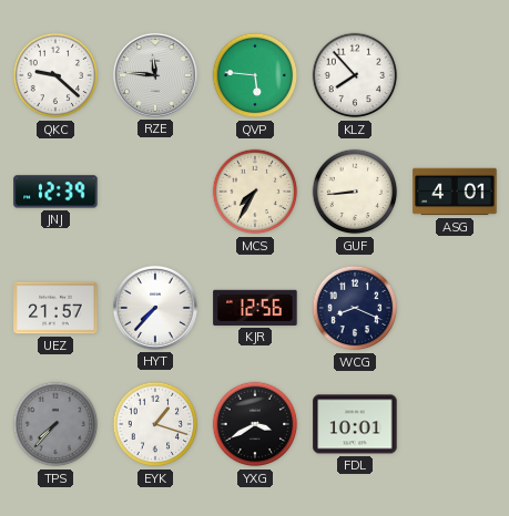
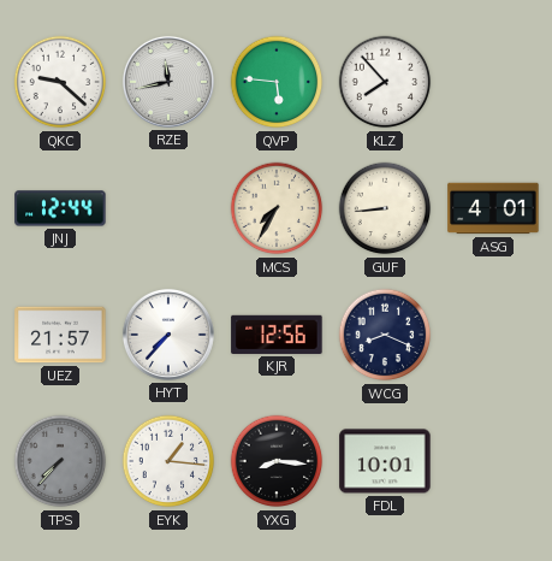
RZE: 11:46 -> 11:43
JNJ: 12:39 -> 12:44
EYK: 1:18 -> 1:16
YXG: 3:40 -> 8:16
